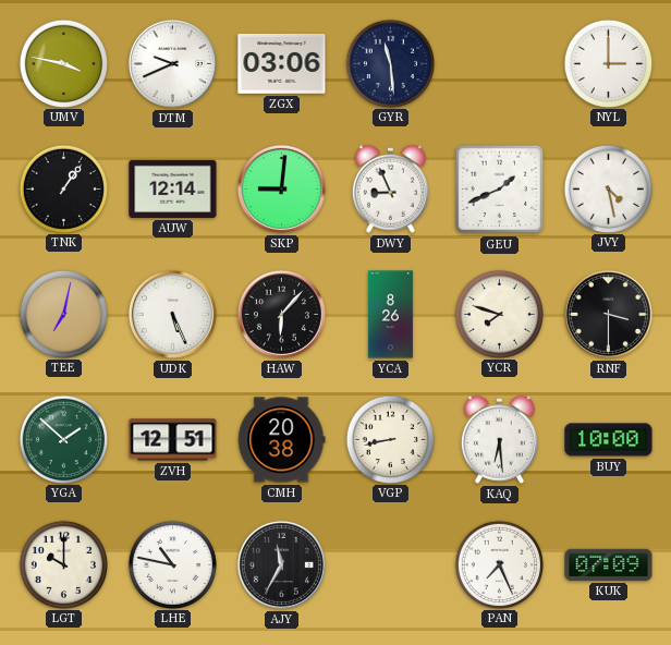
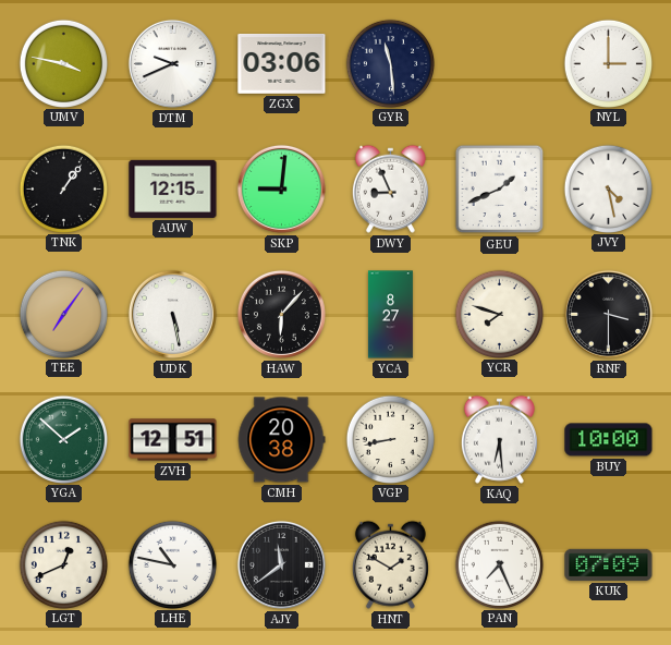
AUW: 12:14 -> 12:15
TEE: 7:02 -> 7:06
UDK: 5:26 -> 5:28
YCA: 8:26 -> 8:27
LGT: 10:00 -> 12:41
AJY: 11:35 -> 11:39
HNT: none -> 1:50
